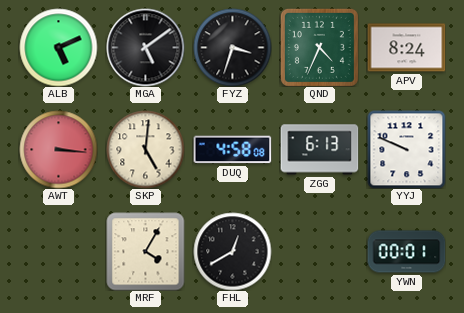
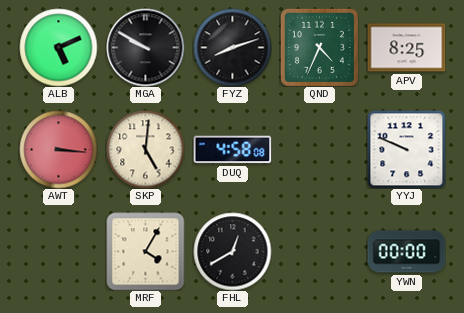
MGA: 5:09 -> 9:50
FYZ: 3:33 -> 8:12
APV: 8:24 -> 8:25
ZGG: 6:13 -> none
YWN: 00:01 -> 00:00
